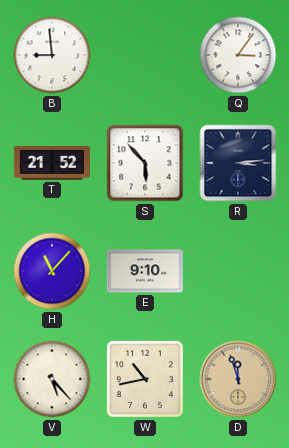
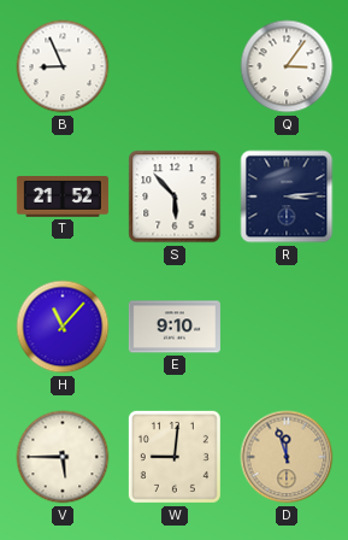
B: 8:59 -> 8:56
V: 5:23 -> 5:45
W: 10:43 -> 9:01
